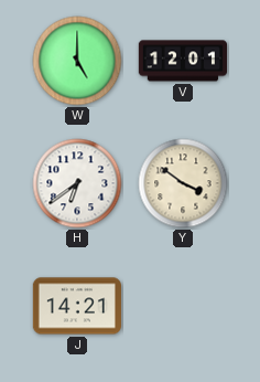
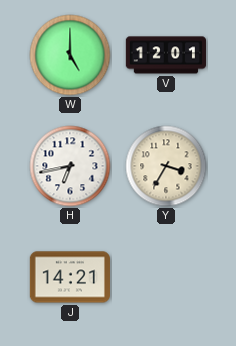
H: 6:39 -> 6:43
Y: 3:51 -> 3:35
